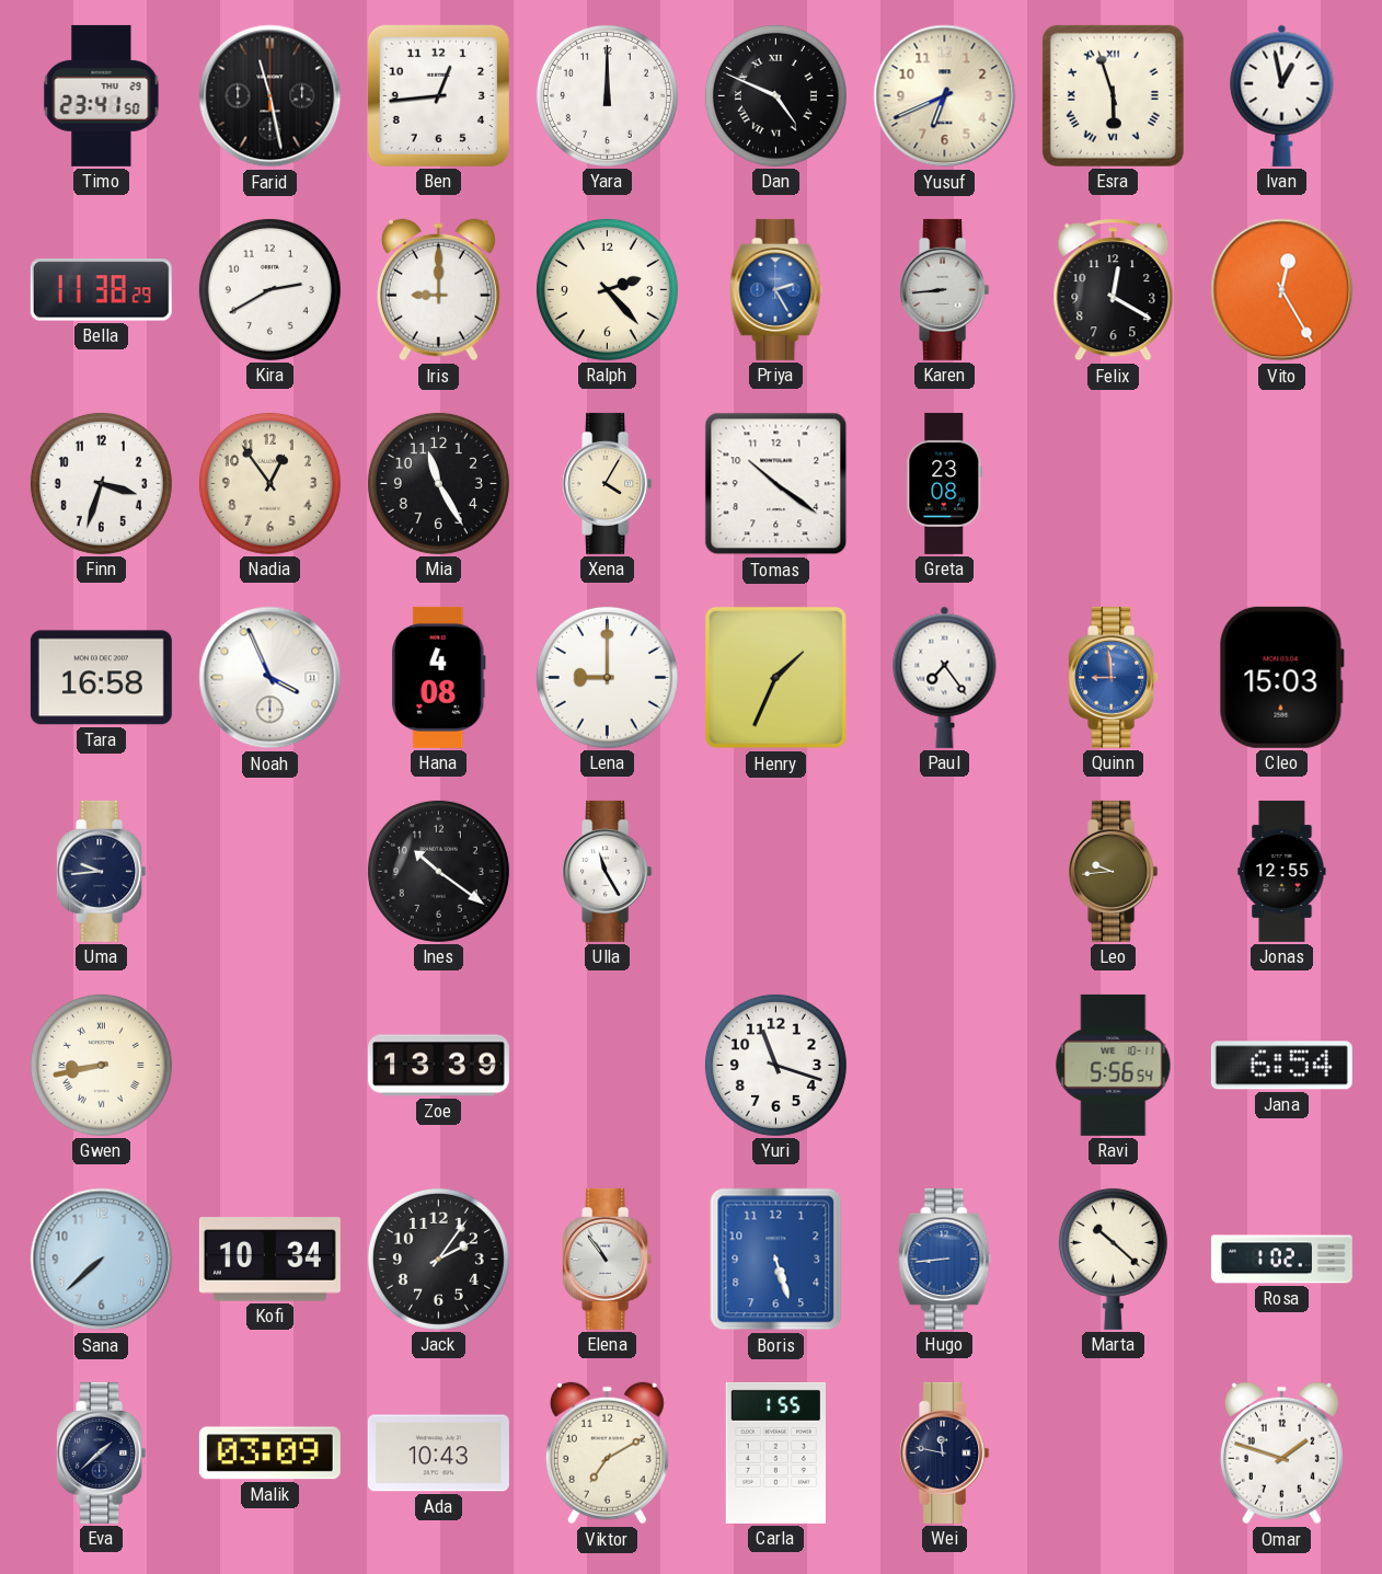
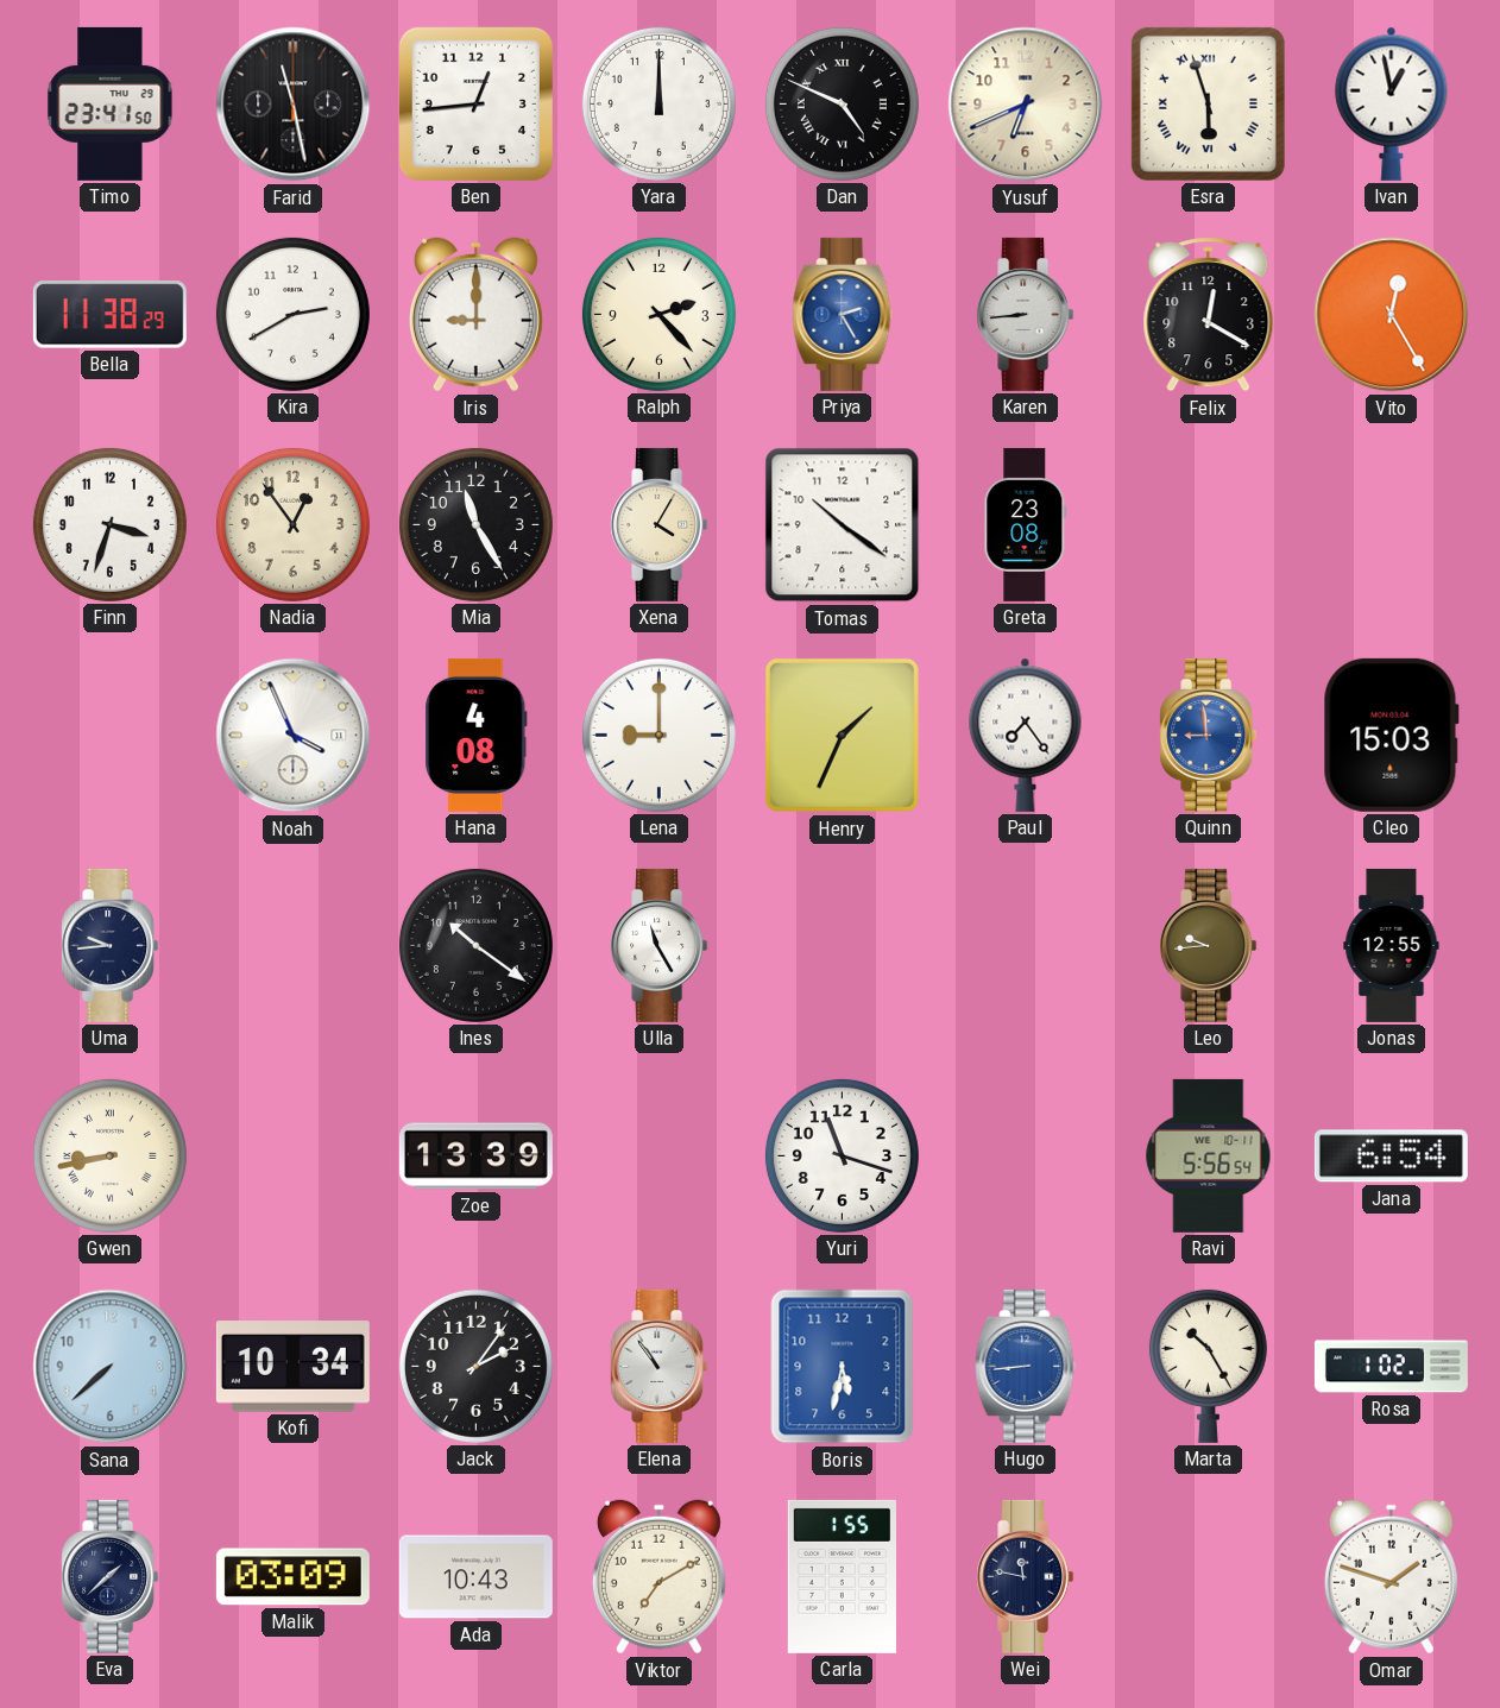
Tara: 16:58 -> none
Boris: 5:27 -> 5:32
Marta: 10:22 -> 10:25
